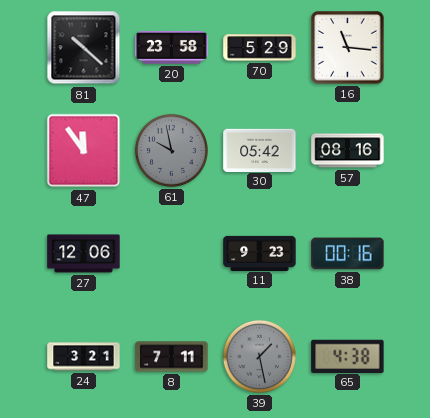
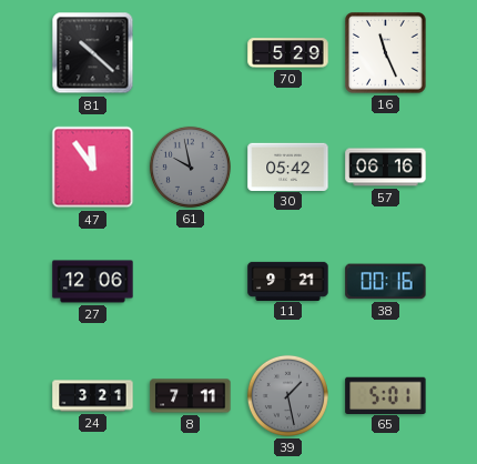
20: 23:58 -> none
16: 11:16 -> 11:26
57: 08:16 -> 06:16
11: 9:23 -> 9:21
65: 4:38 -> 5:01
